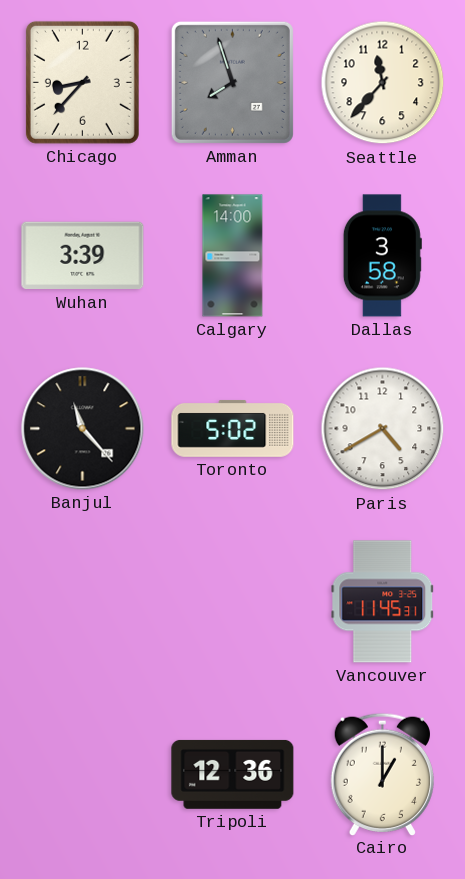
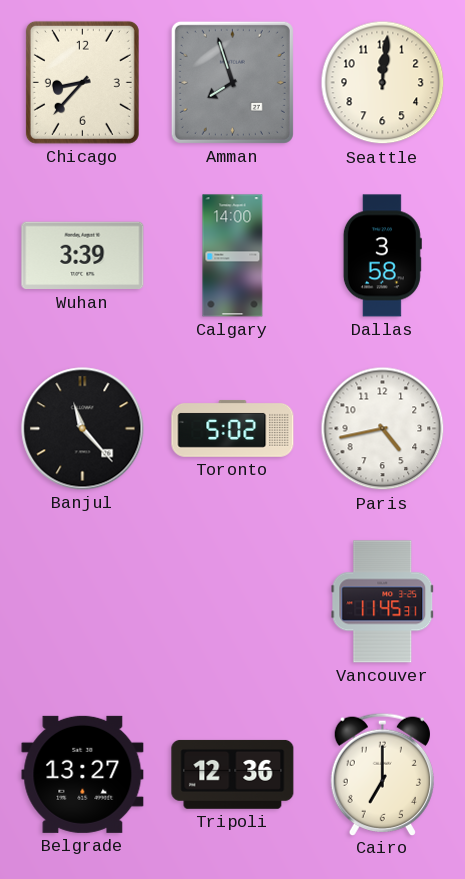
Seattle: 11:37 -> 12:01
Paris: 4:40 -> 4:43
Belgrade: none -> 13:27
Cairo: 1:00 -> 7:00
